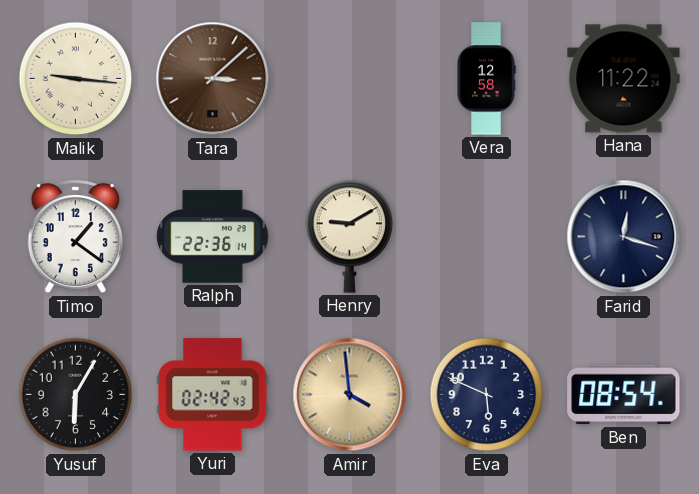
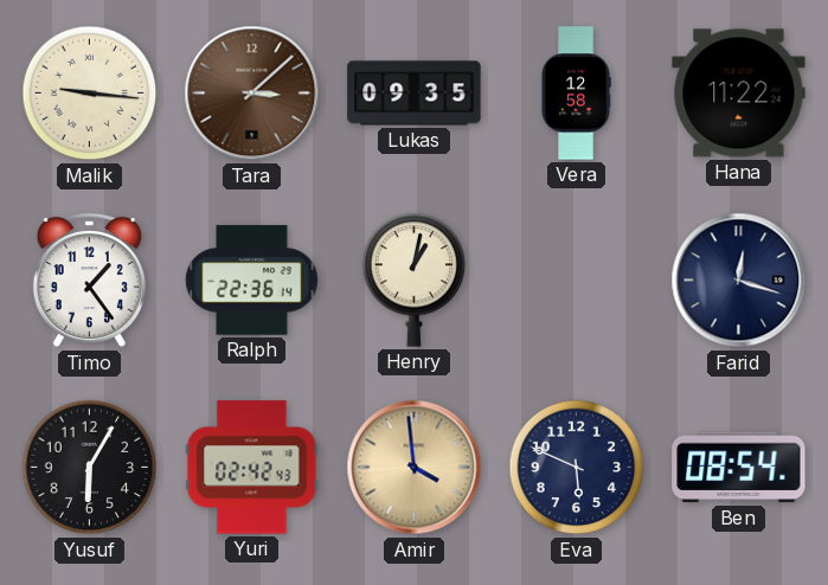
Lukas: none -> 09:35
Timo: 1:21 -> 1:24
Henry: 9:10 -> 1:02
